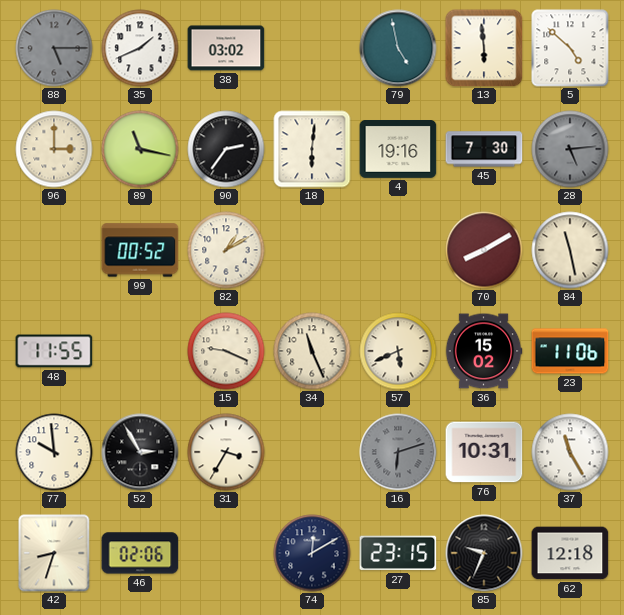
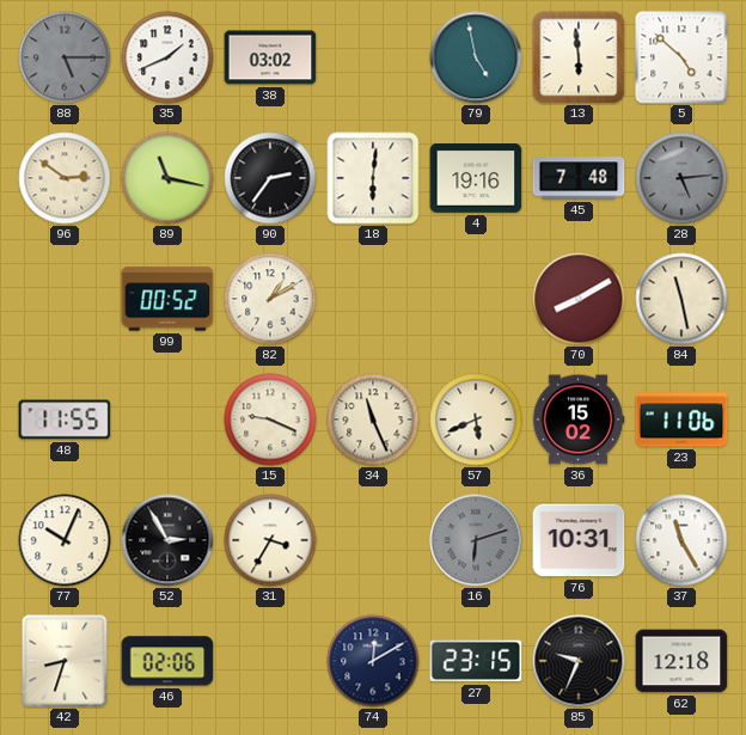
96: 3:00 -> 2:51
45: 7:30 -> 7:48
77: 9:59 -> 10:04
